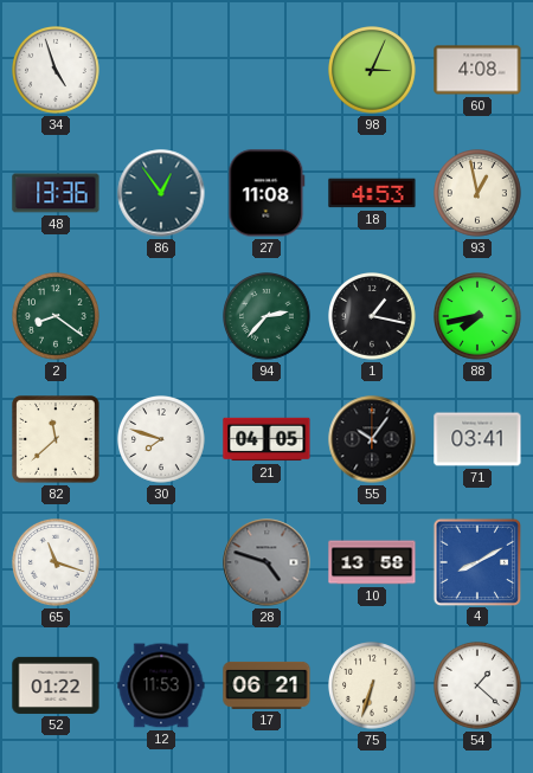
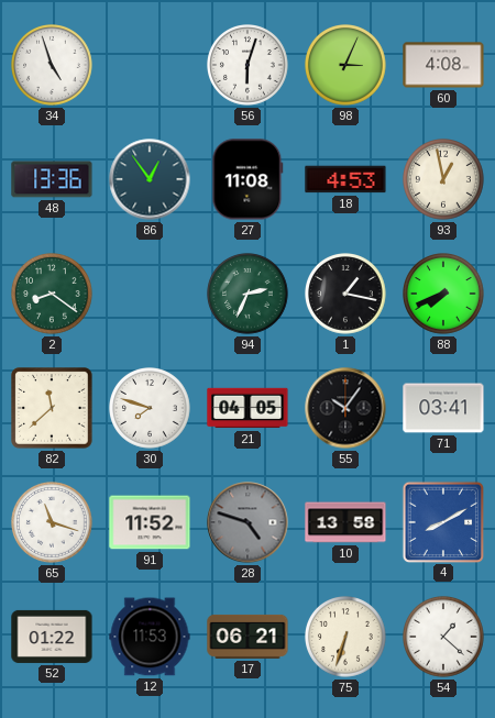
56: none -> 6:03
94: 2:37 -> 2:34
88: 7:43 -> 7:41
91: none -> 11:52
